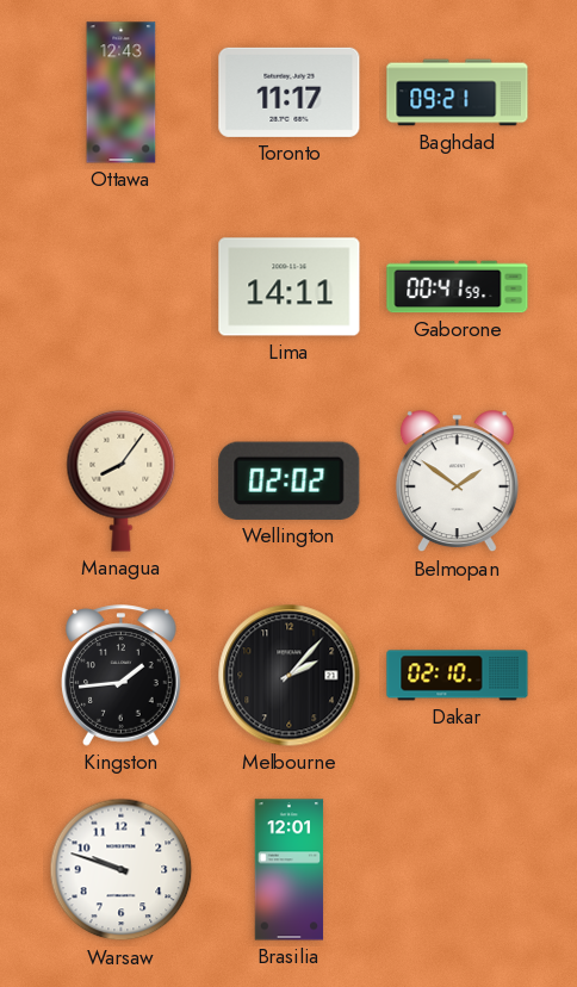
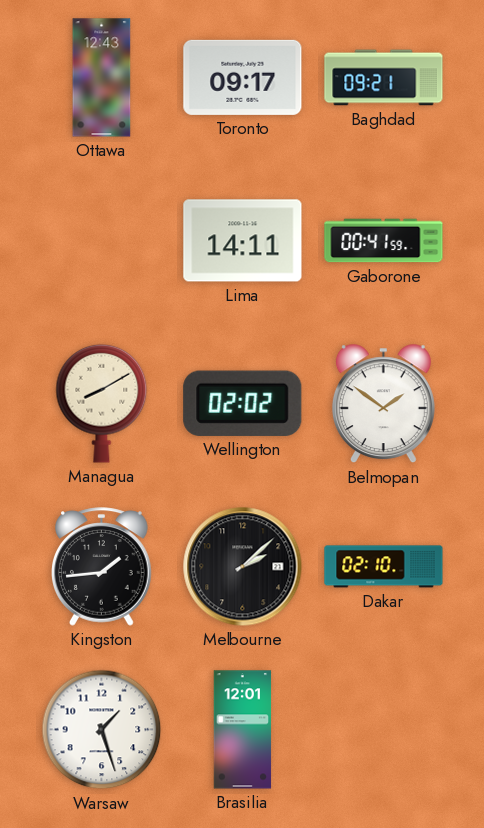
Toronto: 11:17 -> 09:17
Managua: 8:06 -> 8:10
Melbourne: 2:07 -> 2:08
Warsaw: 9:48 -> 1:27
